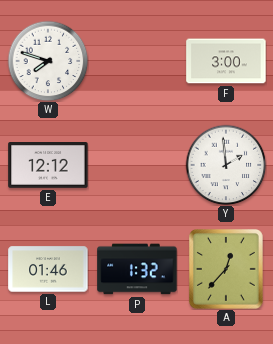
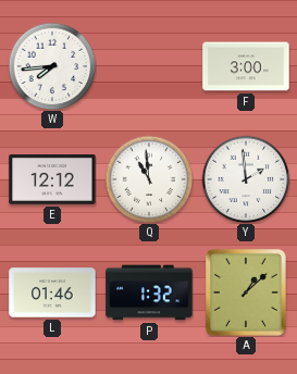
W: 7:48 -> 7:44
Q: none -> 10:59
A: 12:37 -> 1:08
